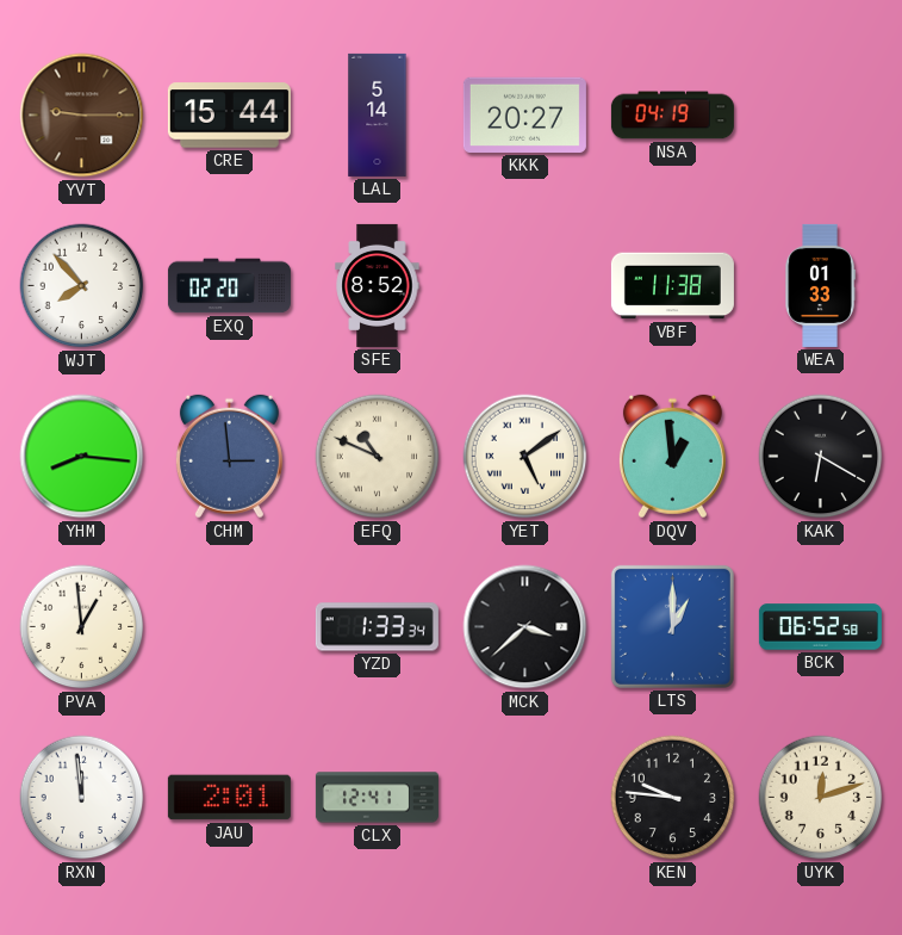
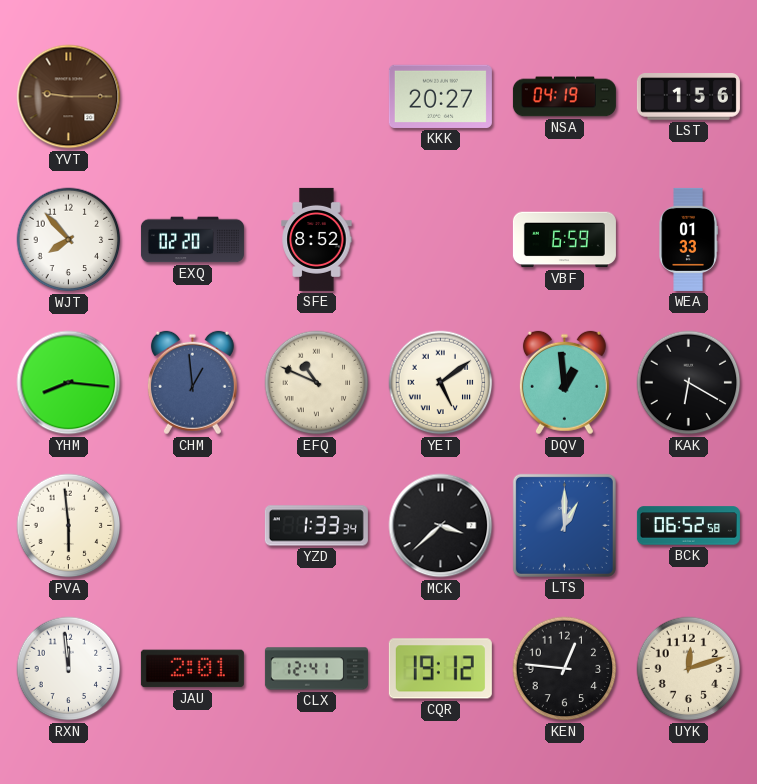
CRE: 15:44 -> none
LAL: 5:14 -> none
LST: none -> 1:56
VBF: 11:38 -> 6:59
CHM: 2:59 -> 12:59
PVA: 12:59 -> 5:59
CQR: none -> 19:12
KEN: 9:46 -> 12:46
